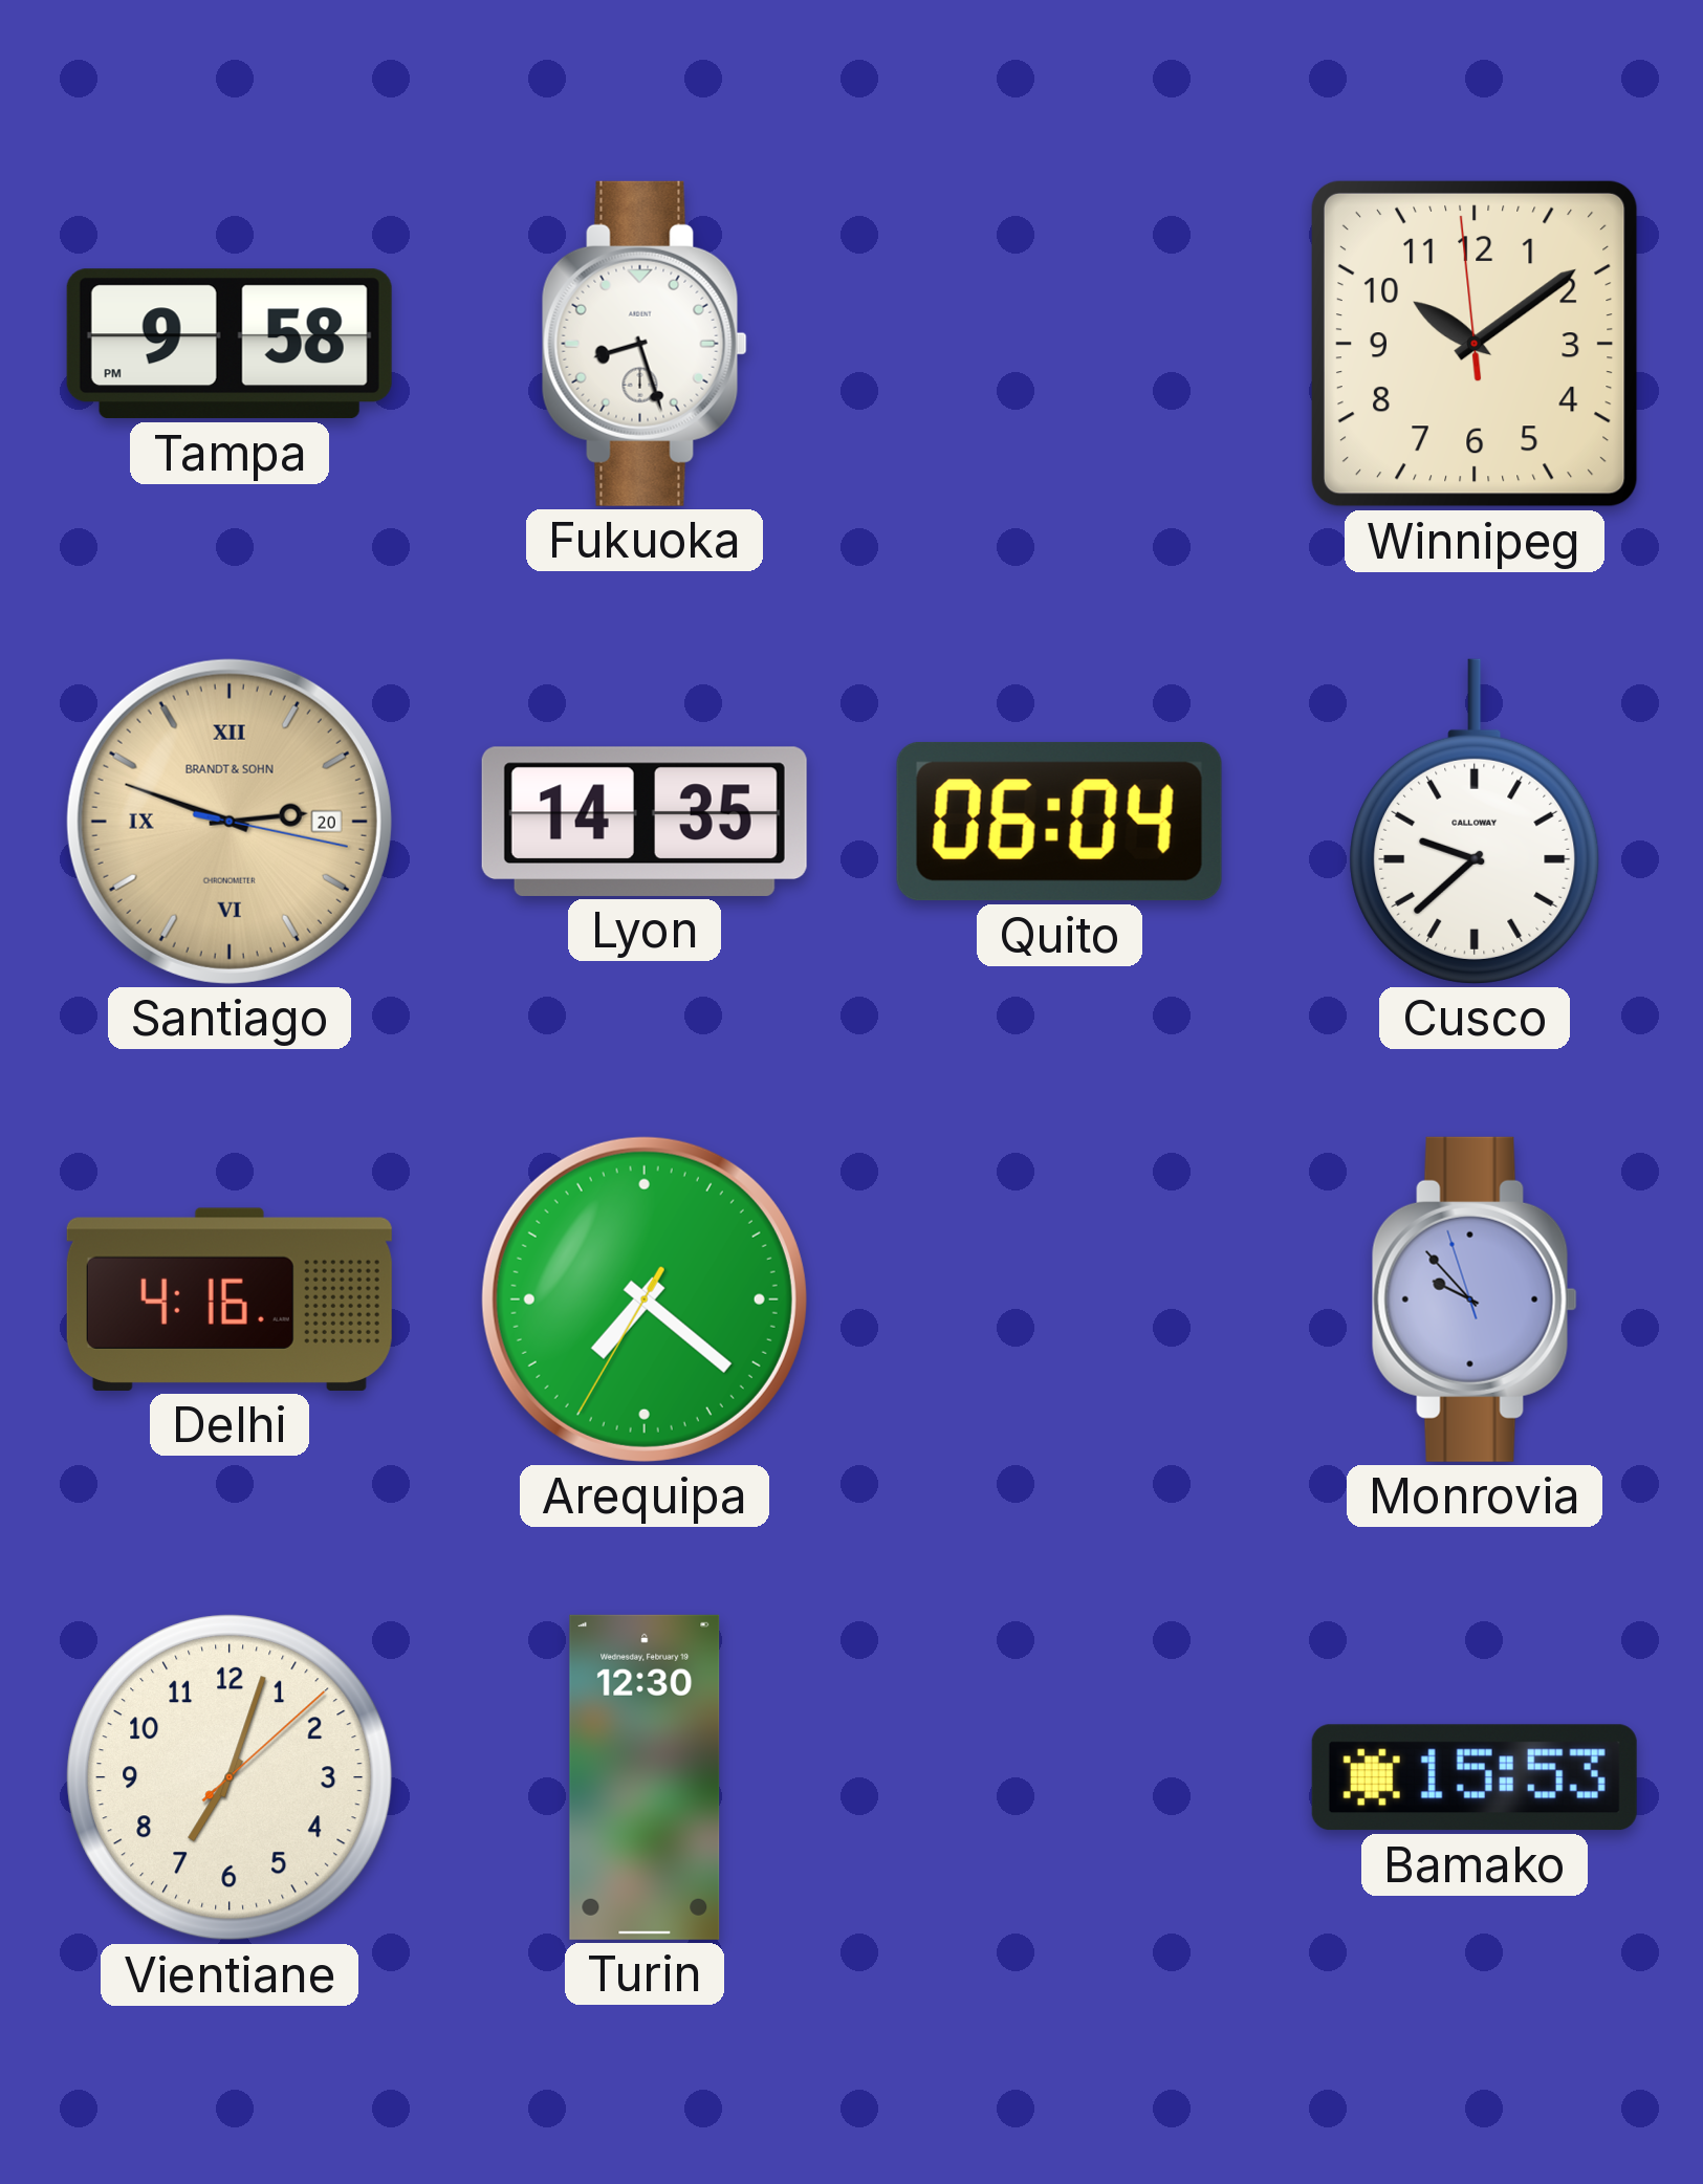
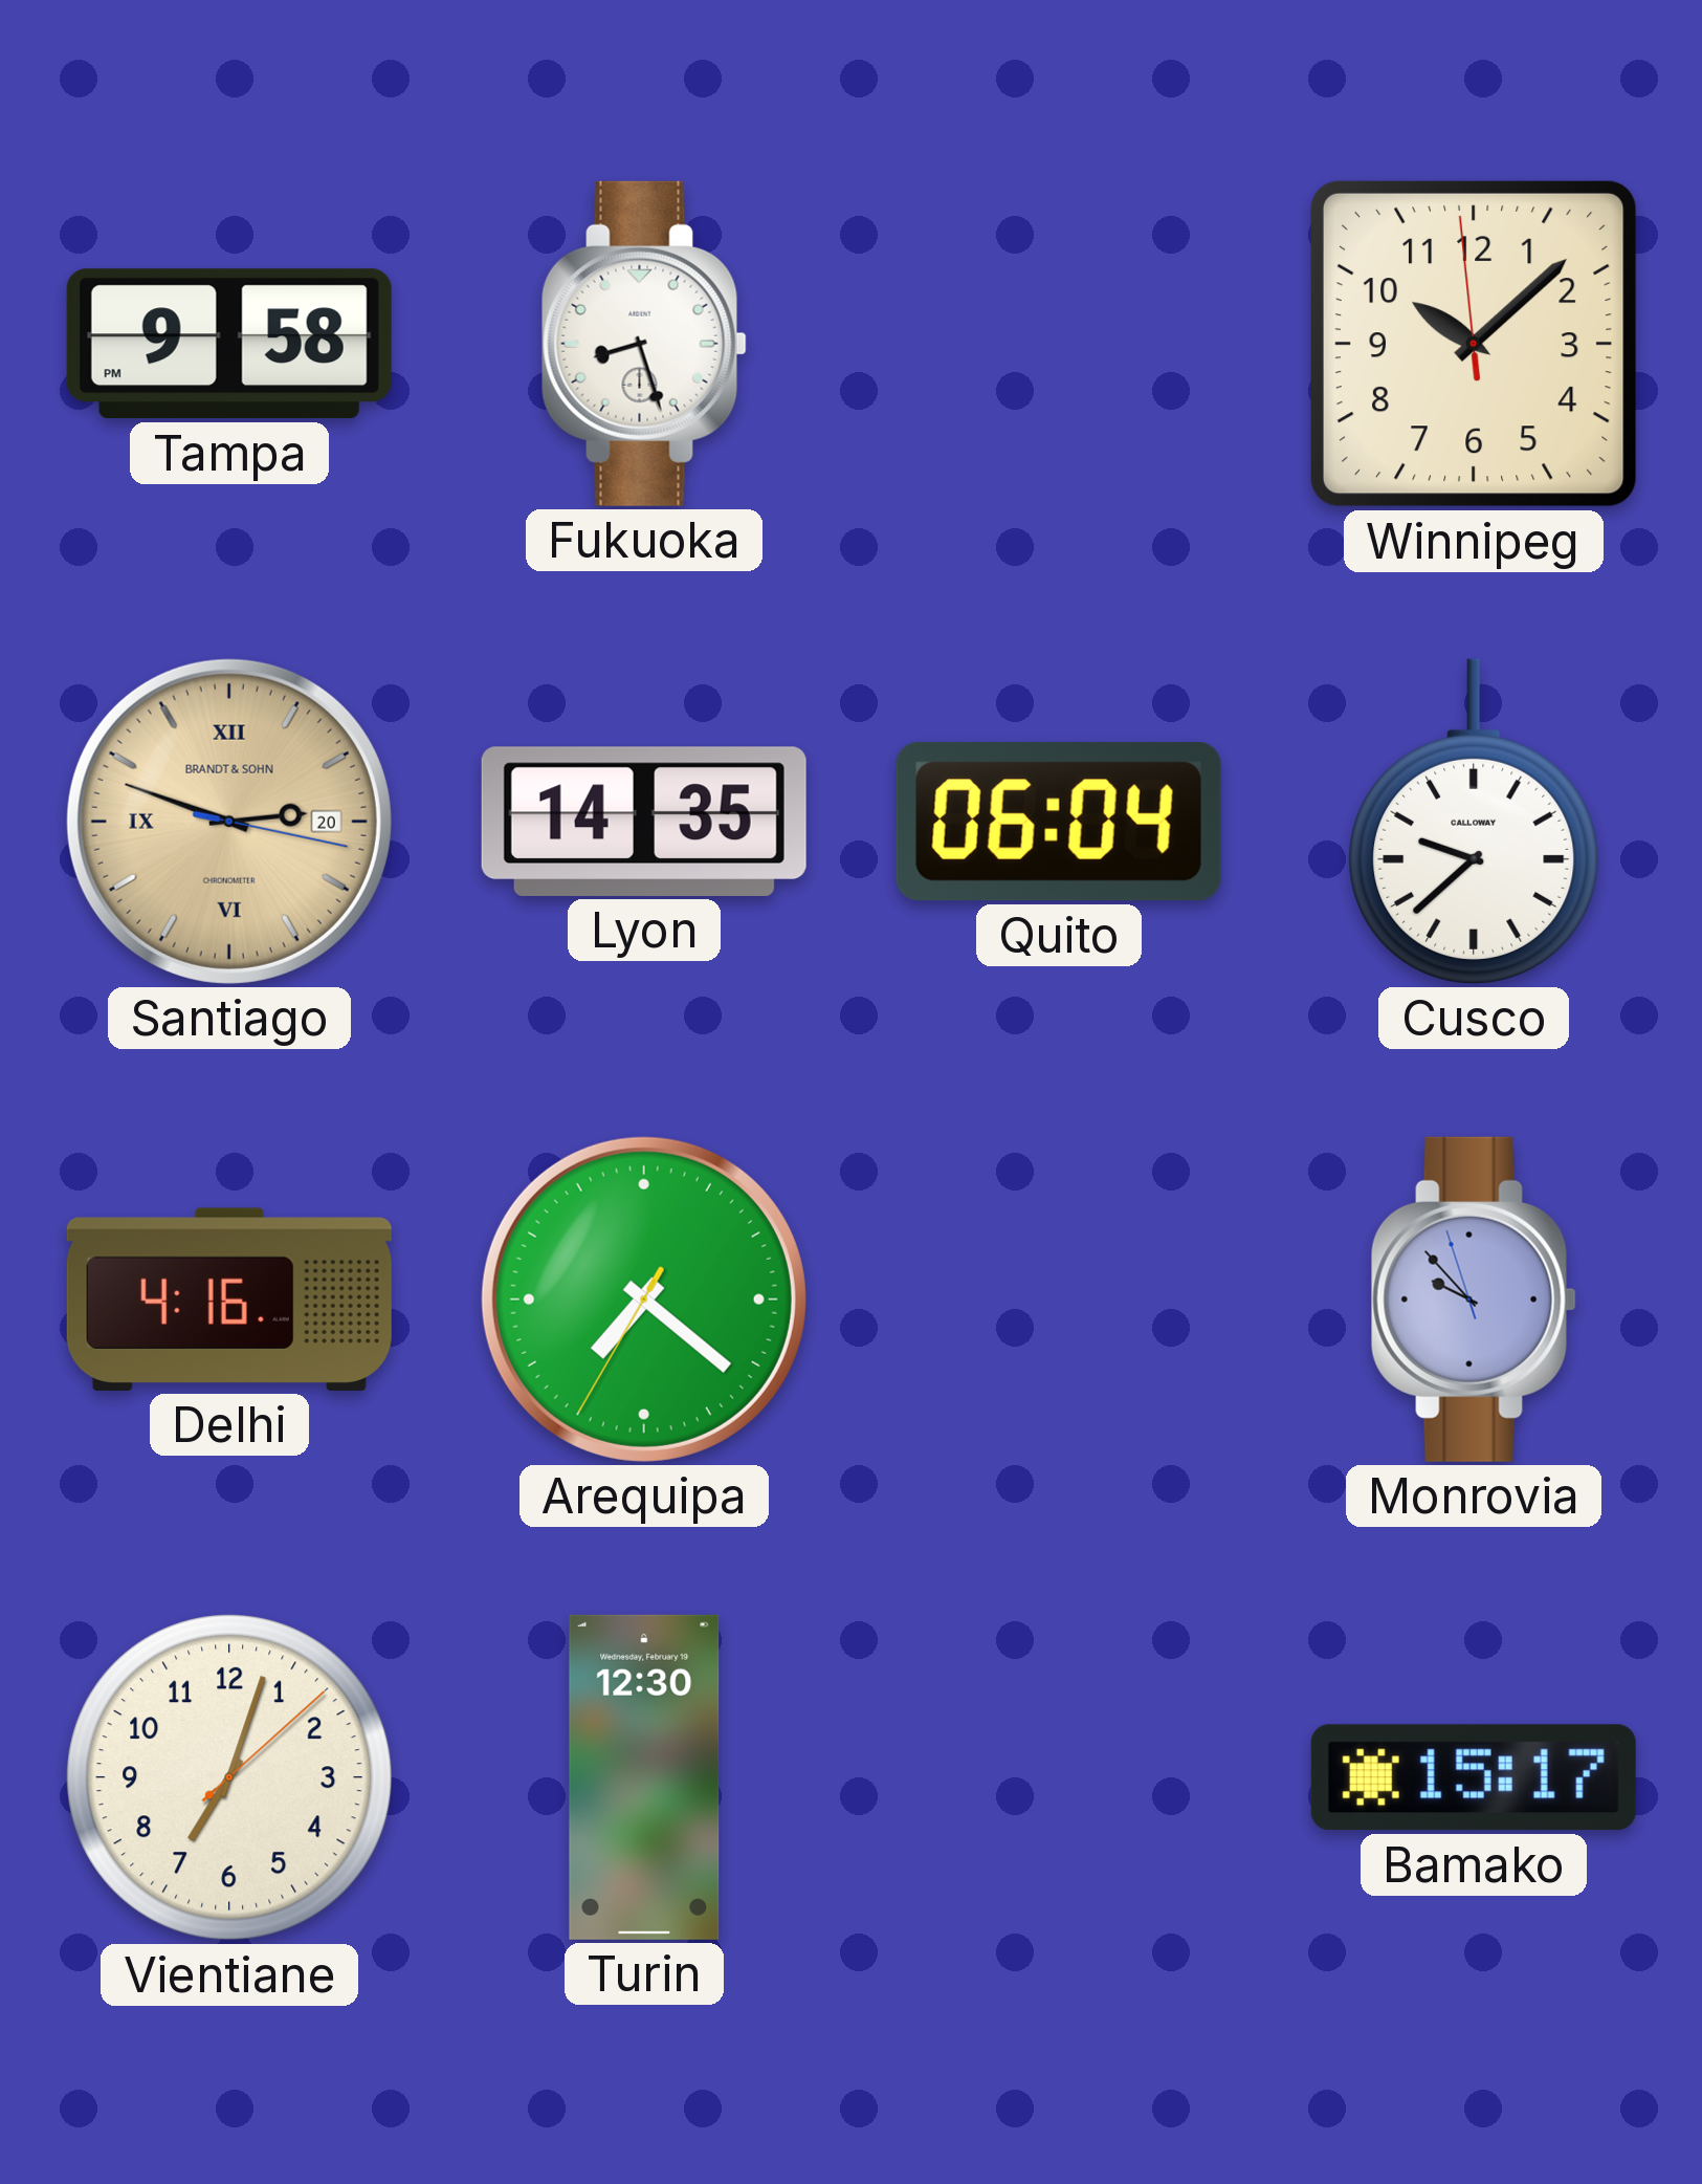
Winnipeg: 10:08 -> 10:07
Bamako: 15:53 -> 15:17
